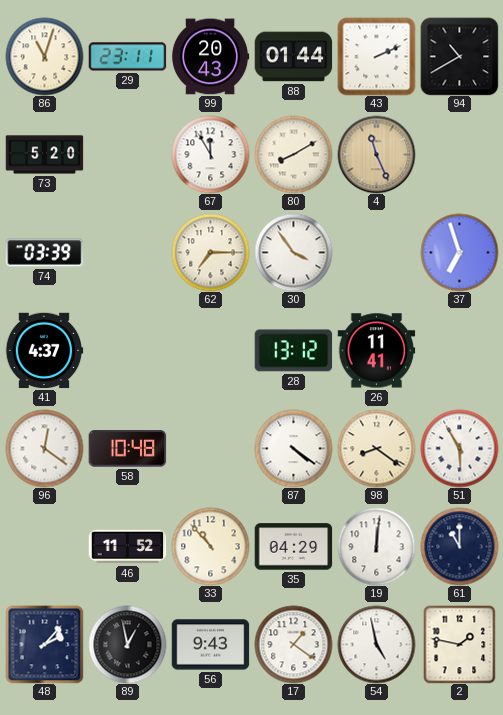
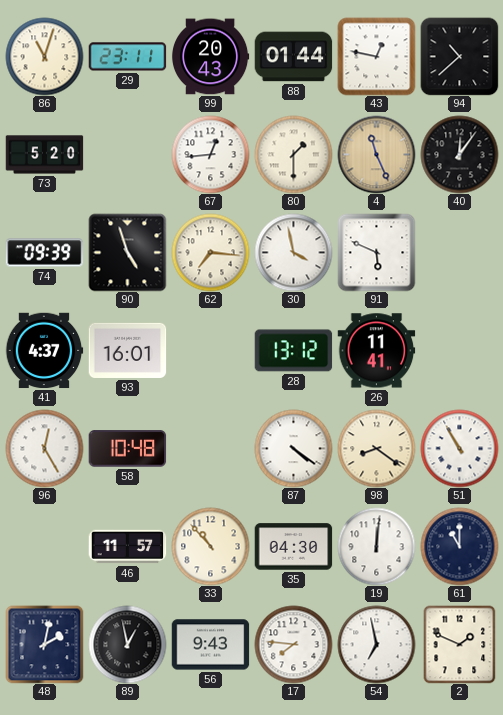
43: 2:11 -> 12:47
94: 10:40 -> 10:38
67: 11:55 -> 12:44
80: 8:10 -> 1:30
40: none -> 12:06
74: 03:39 -> 09:39
90: none -> 4:57
62: 7:15 -> 7:16
30: 3:54 -> 3:58
91: none -> 5:49
37: 6:57 -> none
93: none -> 16:01
96: 12:21 -> 12:25
51: 5:55 -> 10:55
46: 11:52 -> 11:57
35: 04:29 -> 04:30
48: 2:07 -> 2:02
17: 1:21 -> 7:46
54: 4:58 -> 6:58
2: 1:47 -> 1:49
